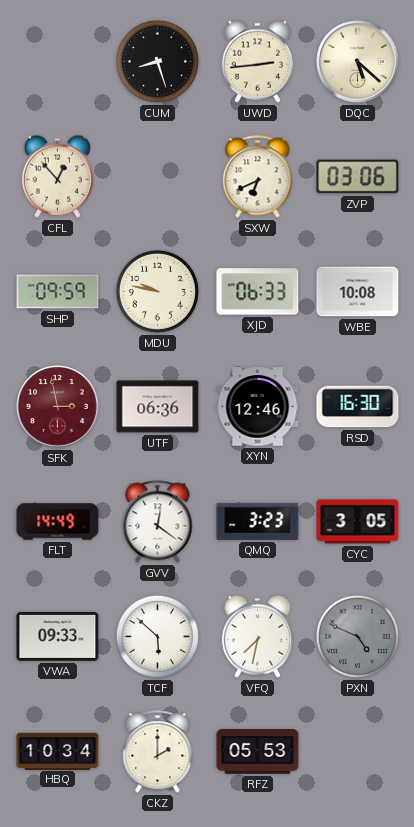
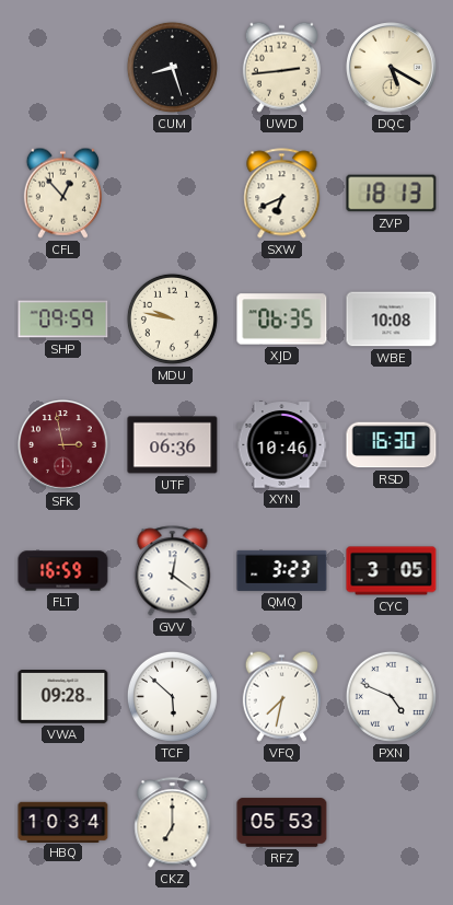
DQC: 5:22 -> 5:20
ZVP: 03:06 -> 18:13
XJD: 06:33 -> 06:35
XYN: 12:46 -> 10:46
FLT: 14:49 -> 16:59
VWA: 09:33 -> 09:28
PXN dial: grey -> white
CKZ: 2:00 -> 7:00
